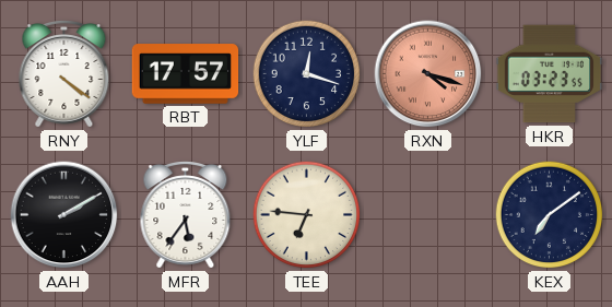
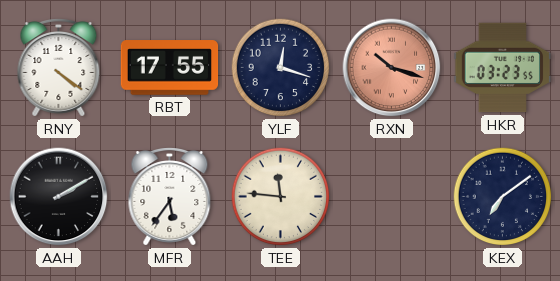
RBT: 17:57 -> 17:55
RXN: 4:18 -> 10:18
TEE: 6:46 -> 11:46
